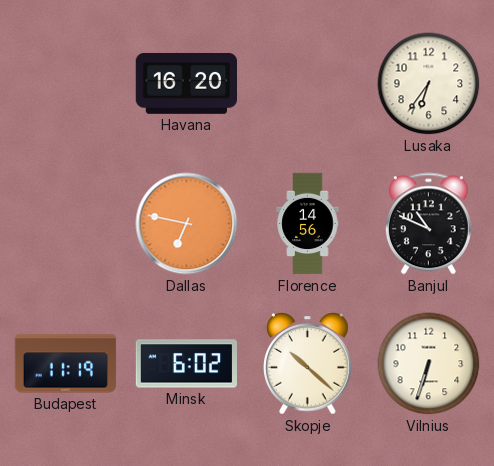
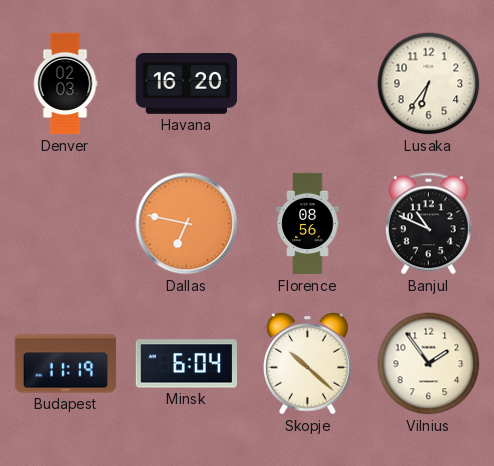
Denver: none -> 02:03
Florence: 14:56 -> 08:56
Minsk: 6:02 -> 6:04
Vilnius: 6:33 -> 1:54
